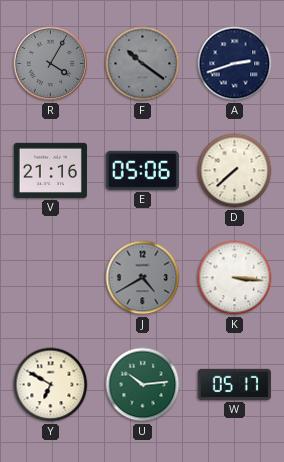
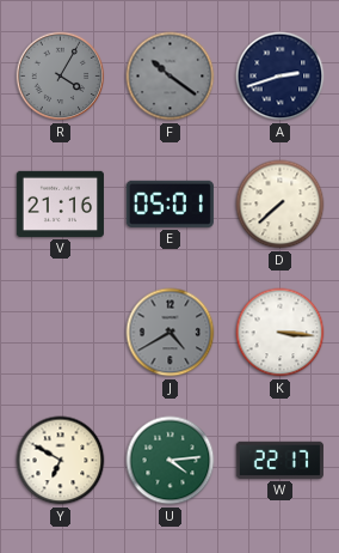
E: 05:06 -> 05:01
U: 10:14 -> 4:14
W: 05:17 -> 22:17
